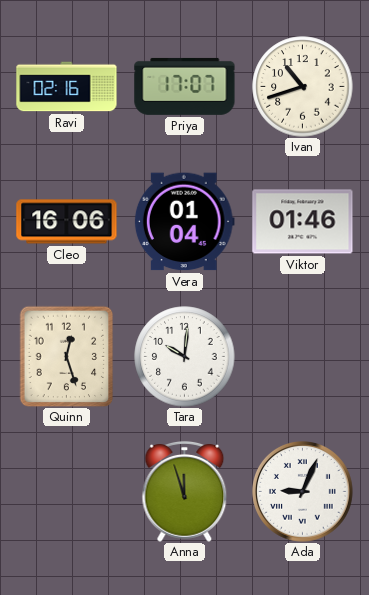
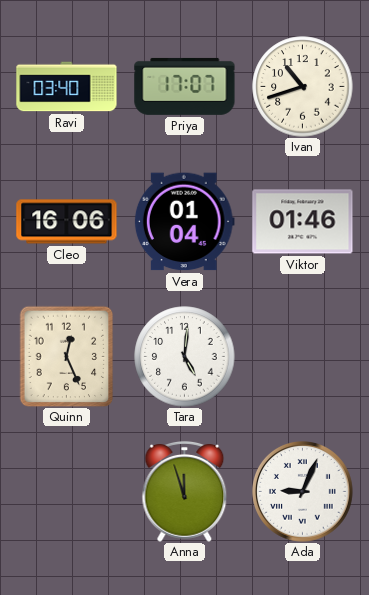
Ravi: 02:16 -> 03:40
Quinn: 12:27 -> 12:26
Tara: 10:01 -> 5:01
